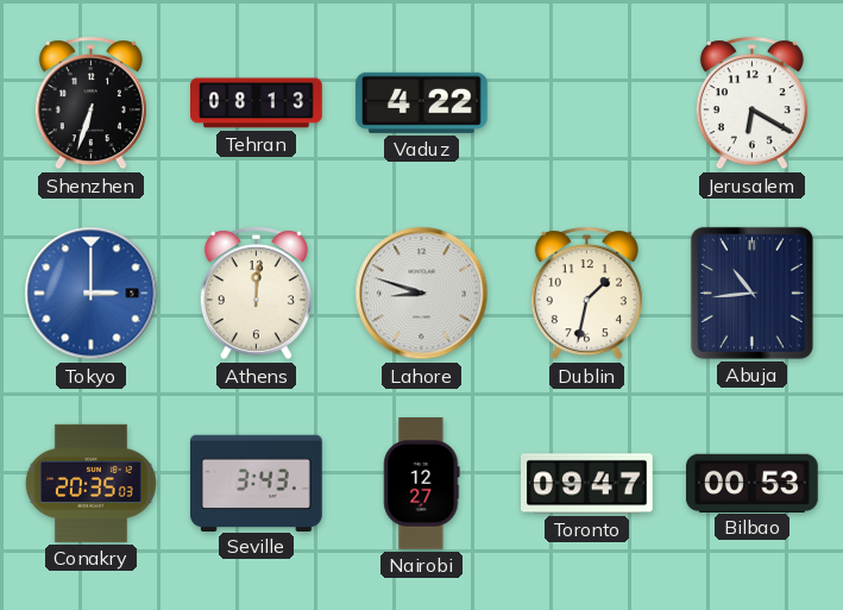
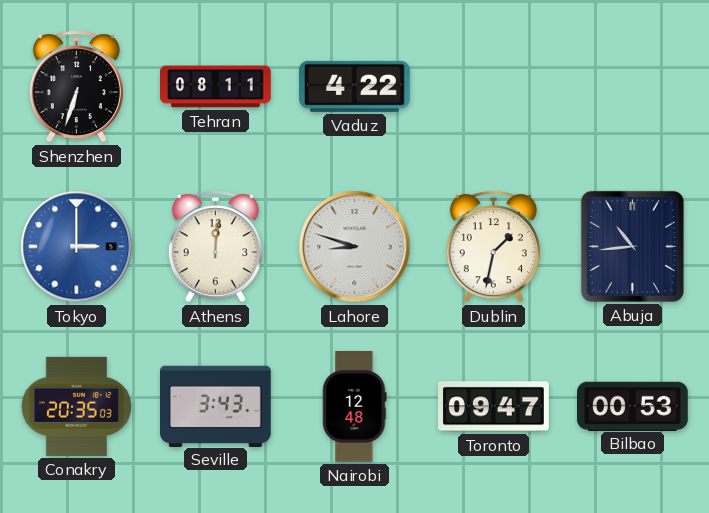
Tehran: 08:13 -> 08:11
Jerusalem: 6:20 -> none
Nairobi: 12:27 -> 12:48
